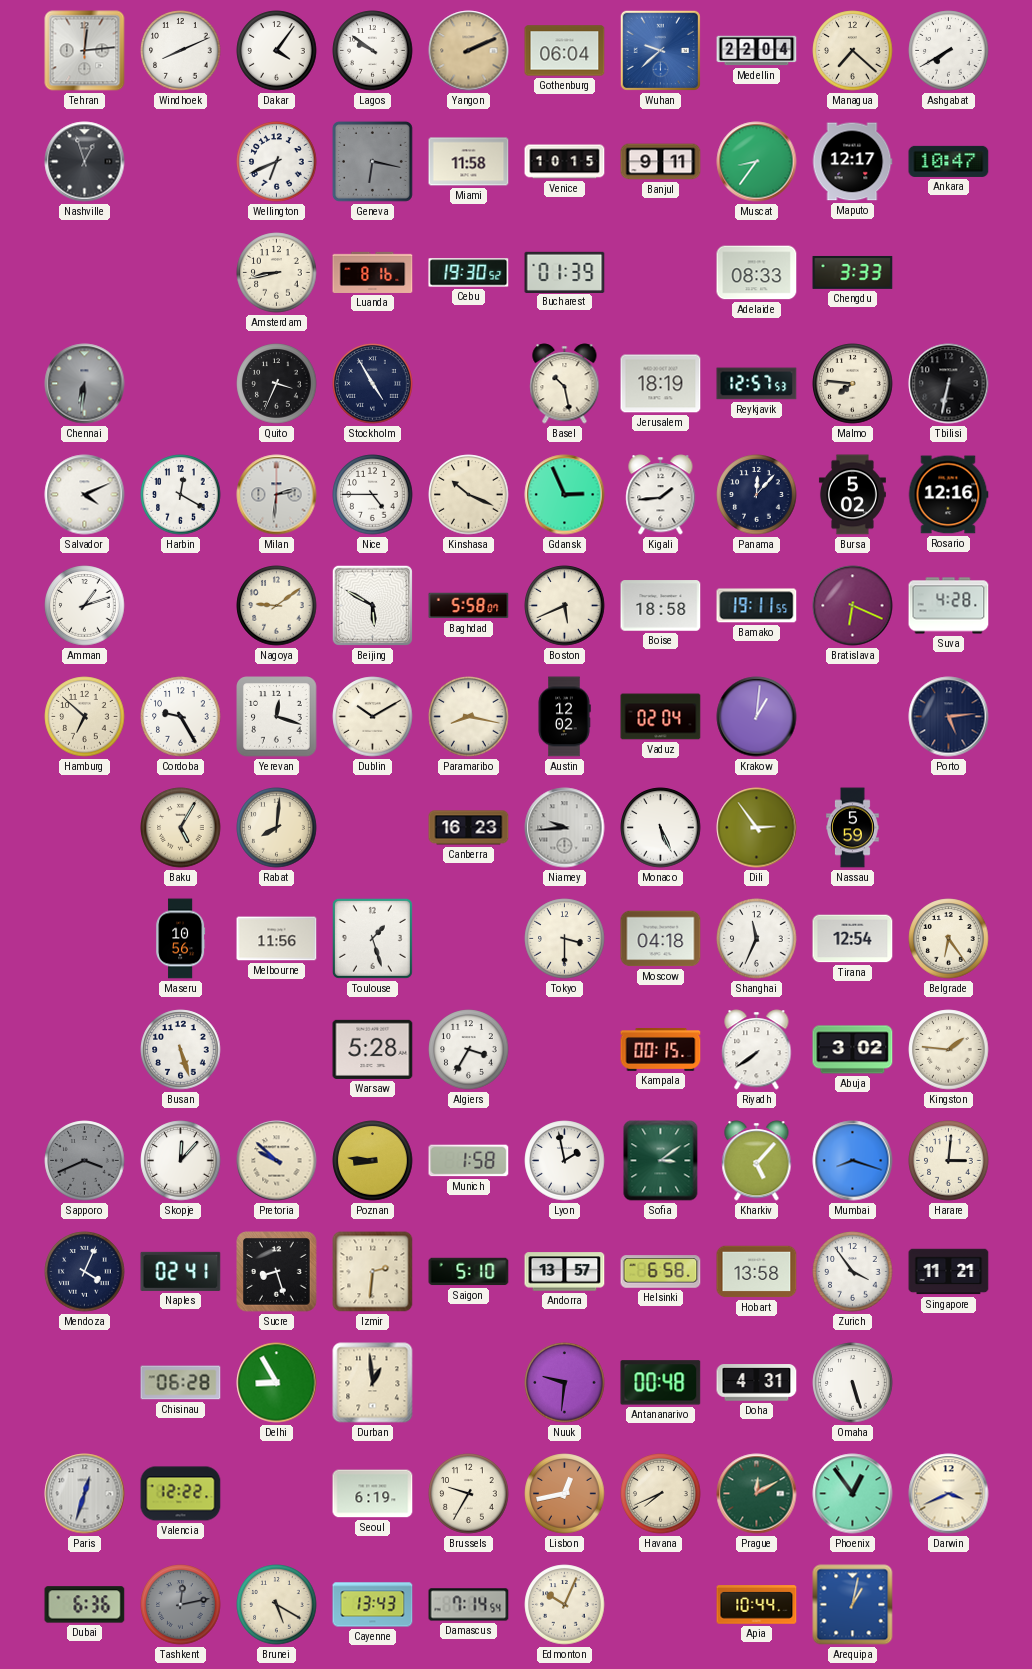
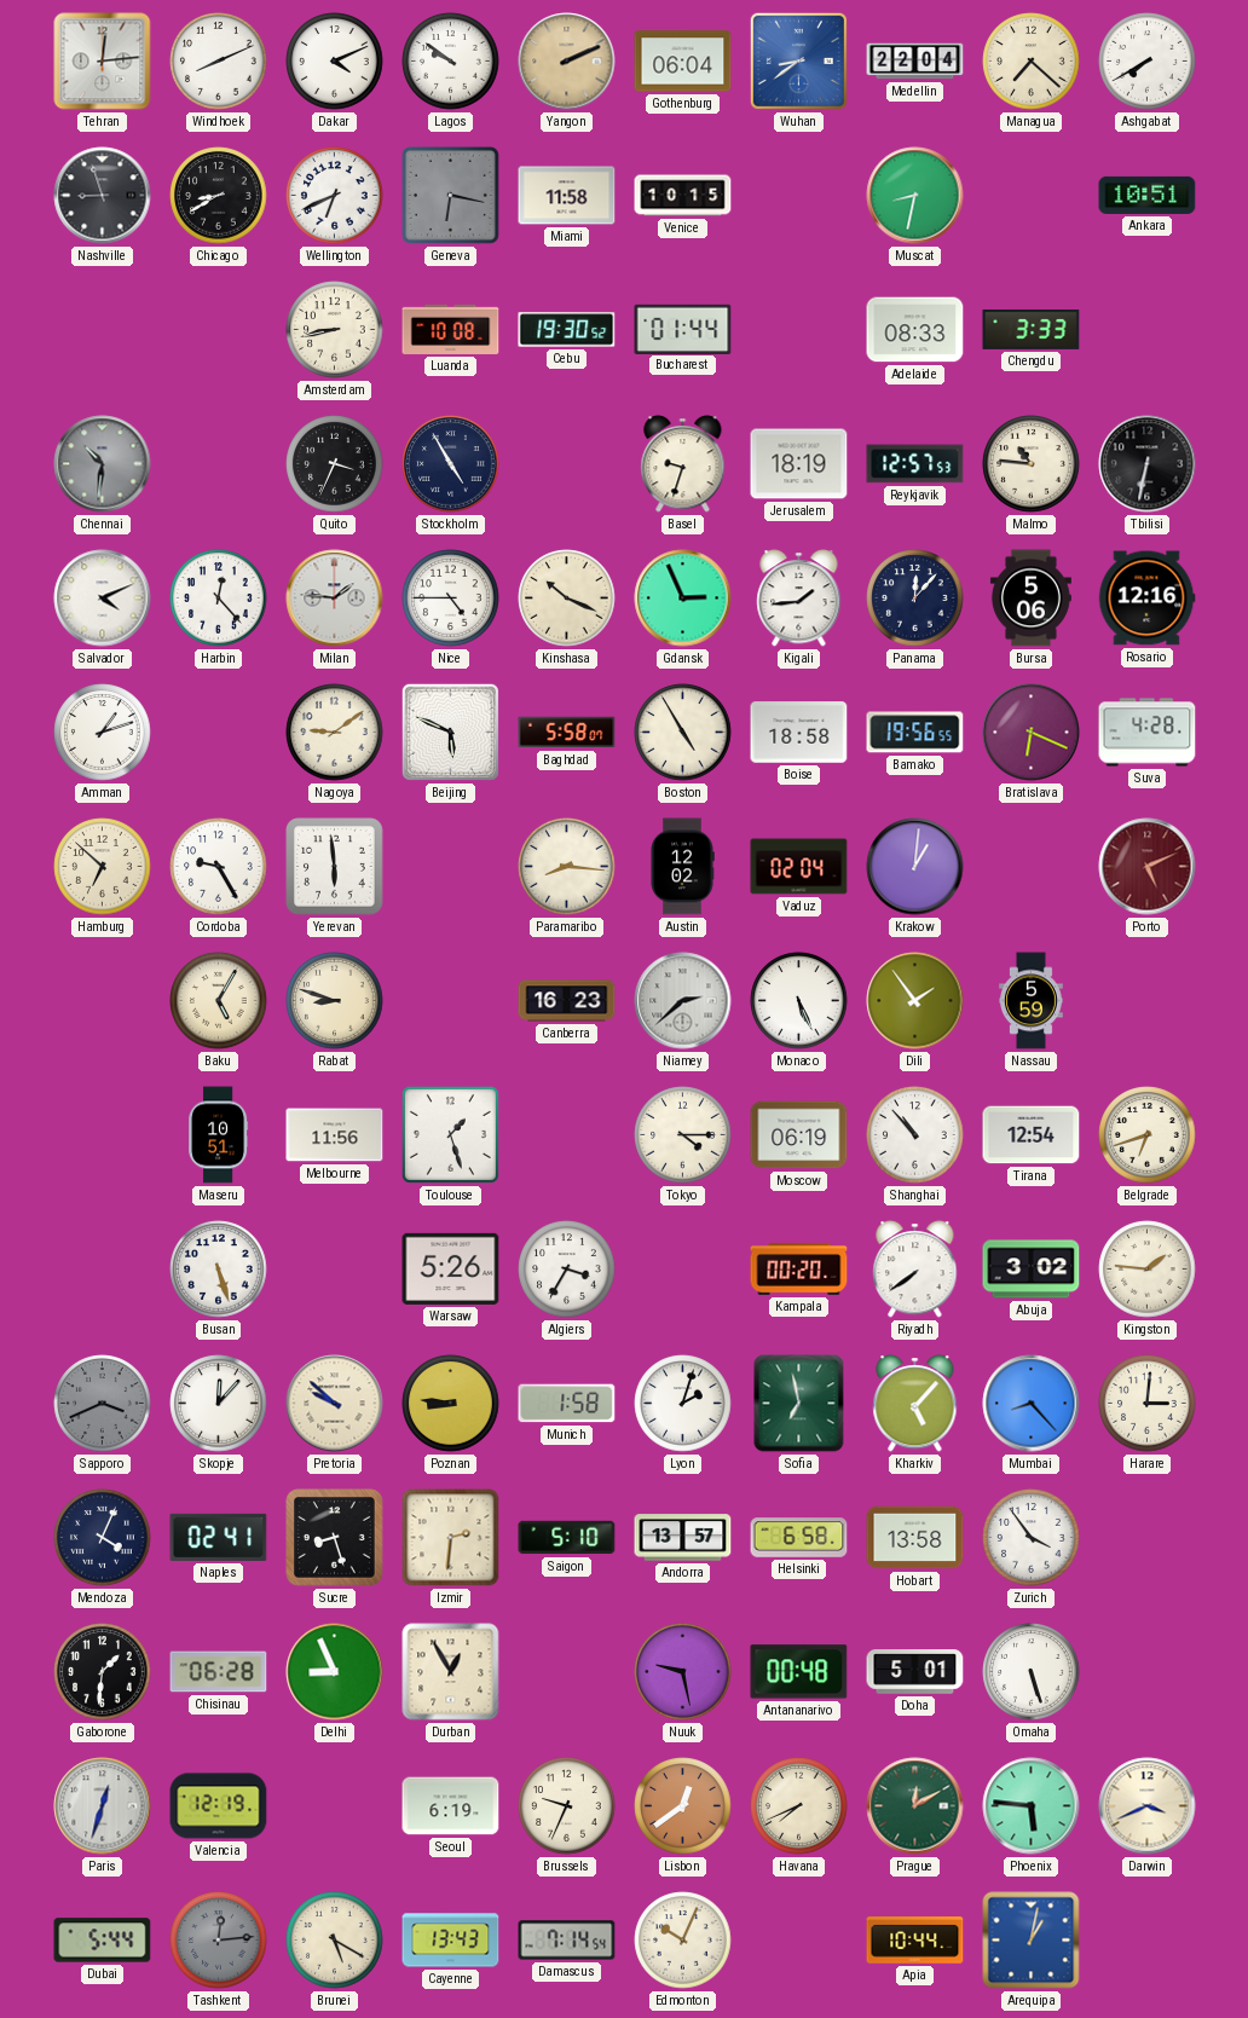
Dakar: 4:06 -> 4:11
Wuhan: 9:38 -> 8:39
Nashville: 12:57 -> 8:57
Chicago: none -> 8:40
Banjul: 9:11 -> none
Muscat: 8:36 -> 8:32
Maputo: 12:17 -> none
Ankara: 10:47 -> 10:51
Luanda: 8:16 -> 10:08
Bucharest: 01:39 -> 01:44
Chennai: 6:31 -> 10:31
Basel: 10:28 -> 9:33
Malmo: 7:46 -> 10:46
Harbin: 12:20 -> 12:23
Milan: 2:31 -> 1:46
Bursa: 5:02 -> 5:06
Beijing: 5:50 -> 5:49
Boston: 5:41 -> 4:55
Bamako: 19:11 -> 19:56
Yerevan: 12:18 -> 5:59
Dublin: 10:10 -> none
Paramaribo: 8:17 -> 8:16
Porto: 5:14 -> 5:11
Porto dial: navy -> burgundy
Rabat: 8:01 -> 8:48
Niamey: 9:44 -> 2:38
Dili: 2:54 -> 1:54
Maseru: 10:56 -> 10:51
Tokyo: 3:30 -> 4:15
Moscow: 04:18 -> 06:19
Shanghai: 11:34 -> 10:53
Belgrade: 6:24 -> 6:42
Warsaw: 5:28 -> 5:26
Kampala: 00:15 -> 00:20
Lyon: 1:58 -> 2:03
Sofia: 3:09 -> 6:58
Mumbai: 8:18 -> 8:23
Singapore: 11:21 -> none
Gaborone: none -> 1:31
Delhi: 8:55 -> 8:56
Durban: 12:59 -> 12:55
Nuuk: 9:31 -> 9:28
Doha: 4:31 -> 5:01
Valencia: 12:22 -> 12:19
Brussels: 9:35 -> 9:34
Lisbon: 12:43 -> 12:39
Phoenix: 12:54 -> 5:46
Dubai: 6:36 -> 5:44
Tashkent: 12:13 -> 12:14
